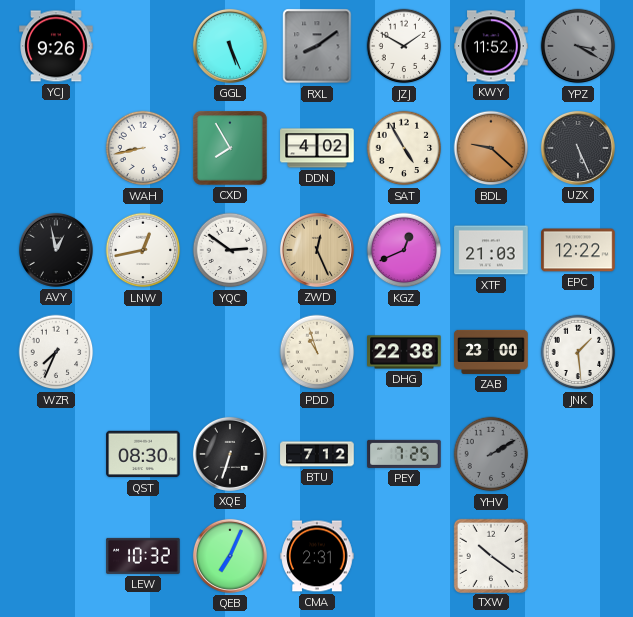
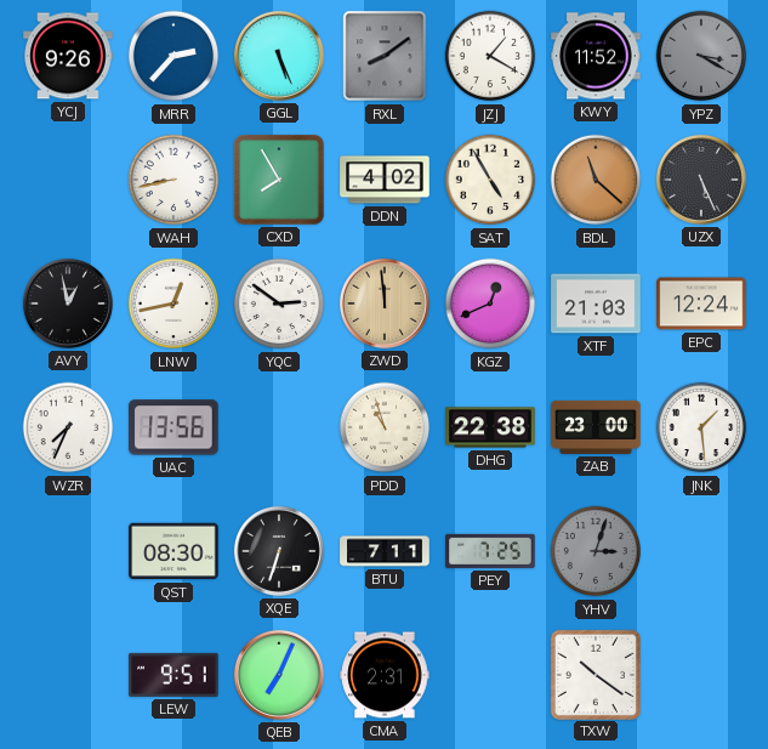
MRR: none -> 2:37
JZJ: 1:50 -> 1:20
BDL: 9:22 -> 11:22
ZWD: 12:26 -> 11:59
EPC: 12:22 -> 12:24
UAC: none -> 13:56
BTU: 7:12 -> 7:11
YHV: 2:10 -> 3:03
LEW: 10:32 -> 9:51
